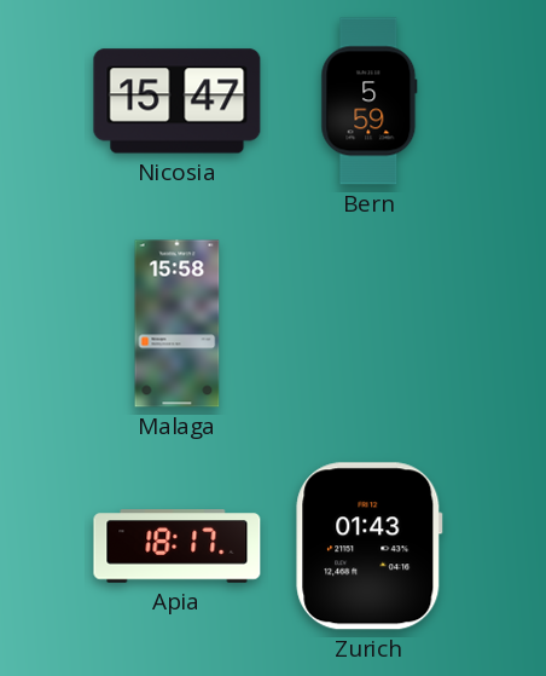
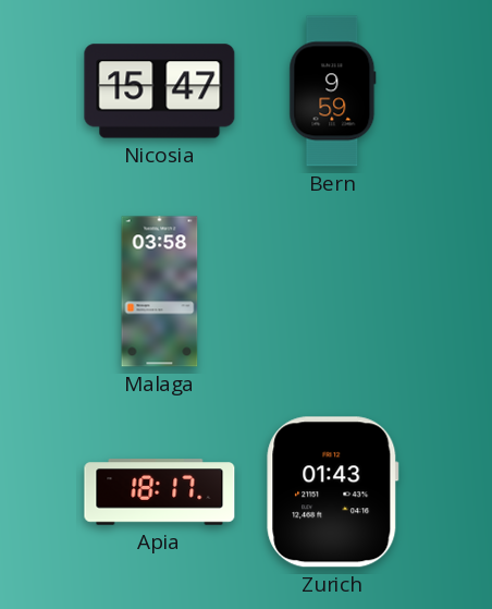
Bern: 5:59 -> 9:59
Malaga: 15:58 -> 03:58
